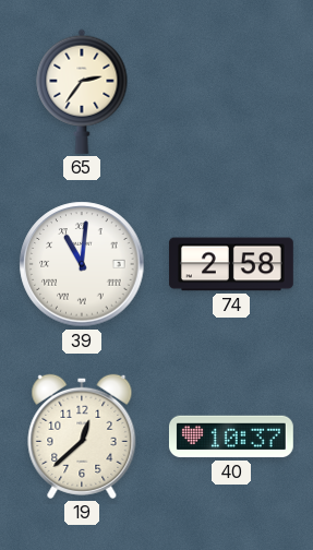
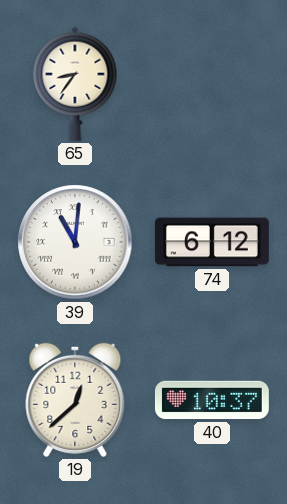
65: 2:36 -> 8:36
74: 2:58 -> 6:12
